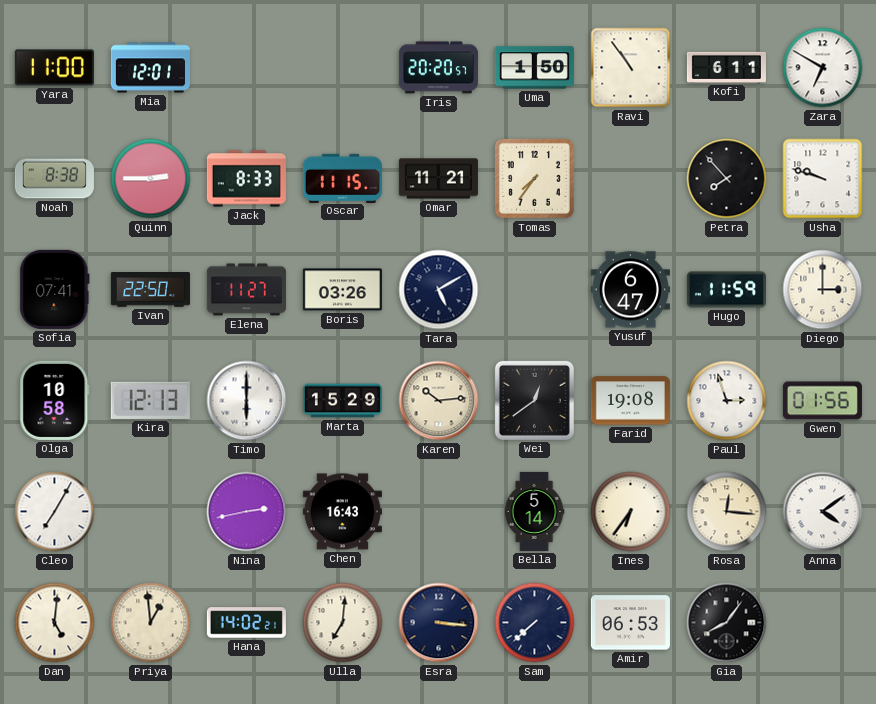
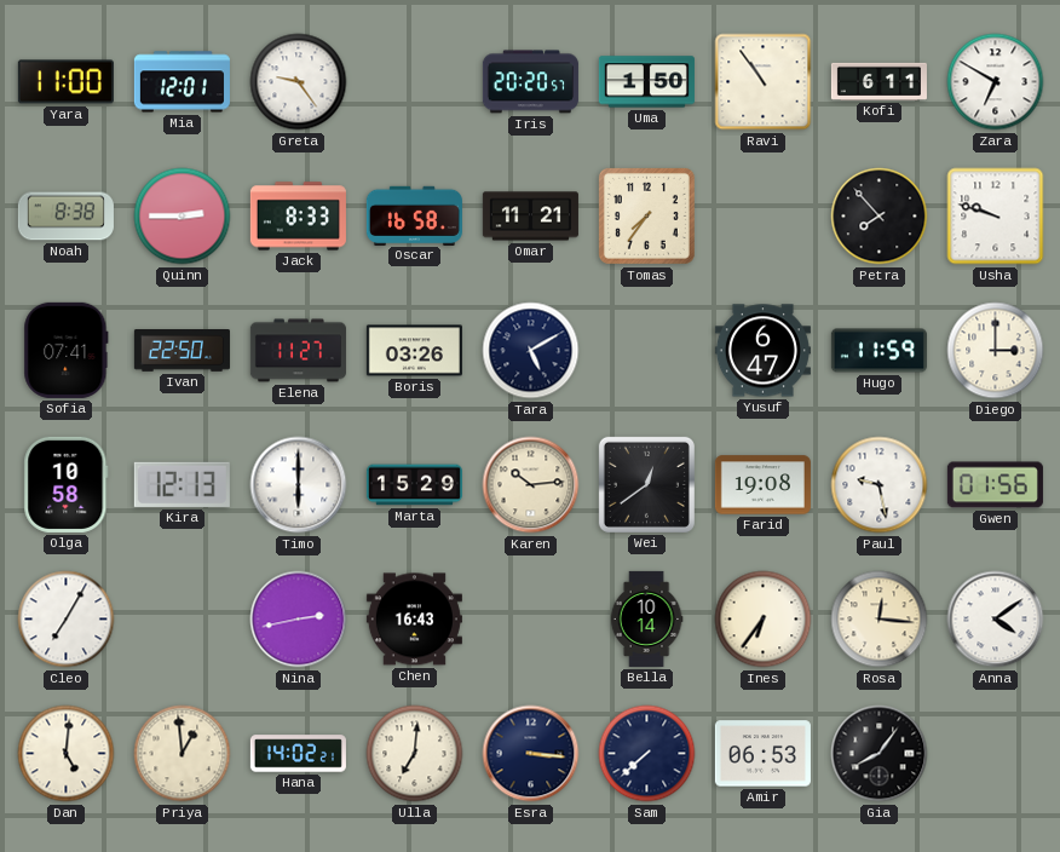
Greta: none -> 9:24
Oscar: 11:15 -> 16:58
Paul: 2:57 -> 9:28
Bella: 5:14 -> 10:14
